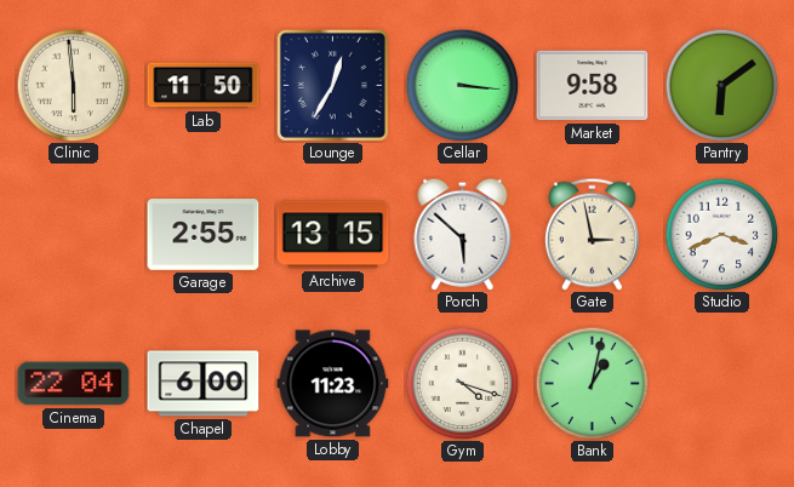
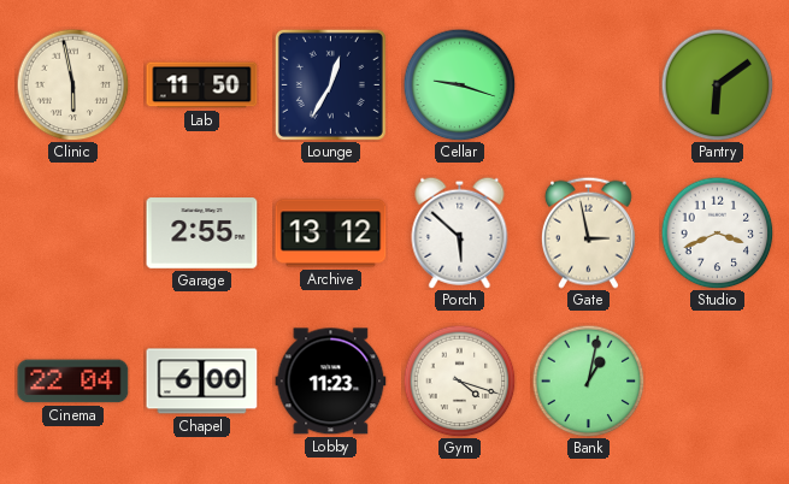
Clinic: 5:59 -> 5:58
Cellar: 3:16 -> 9:18
Market: 9:58 -> none
Archive: 13:15 -> 13:12
